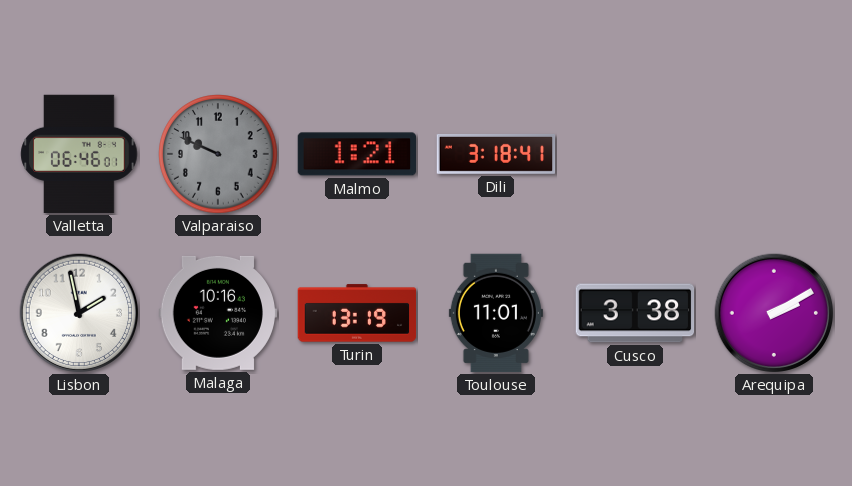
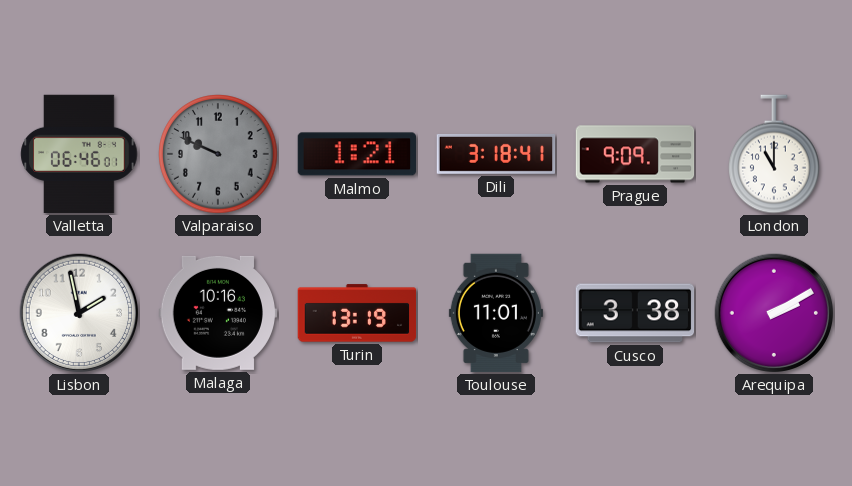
Prague: none -> 9:09
London: none -> 11:00
